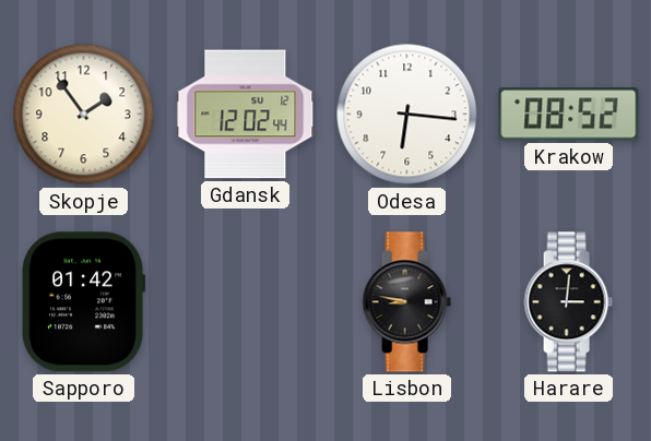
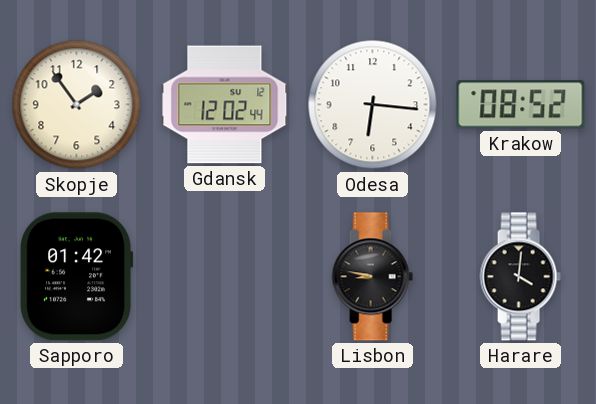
Harare: 3:01 -> 4:01
